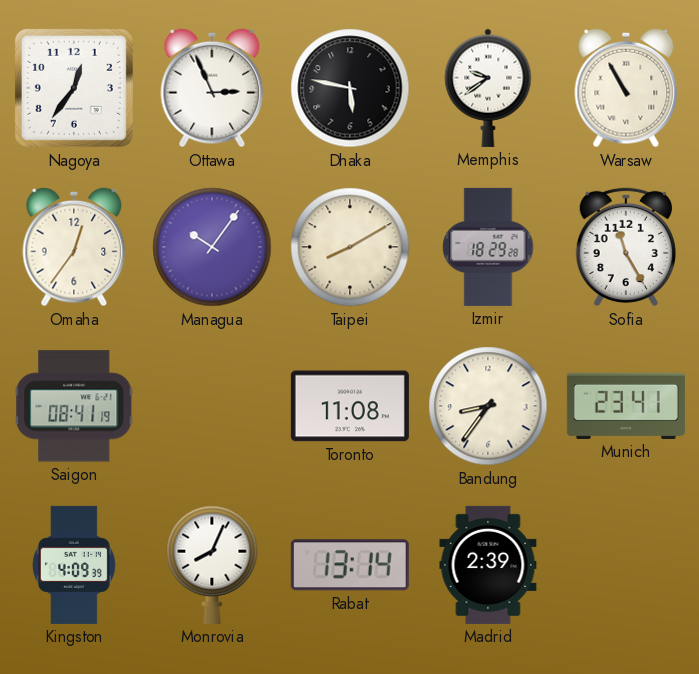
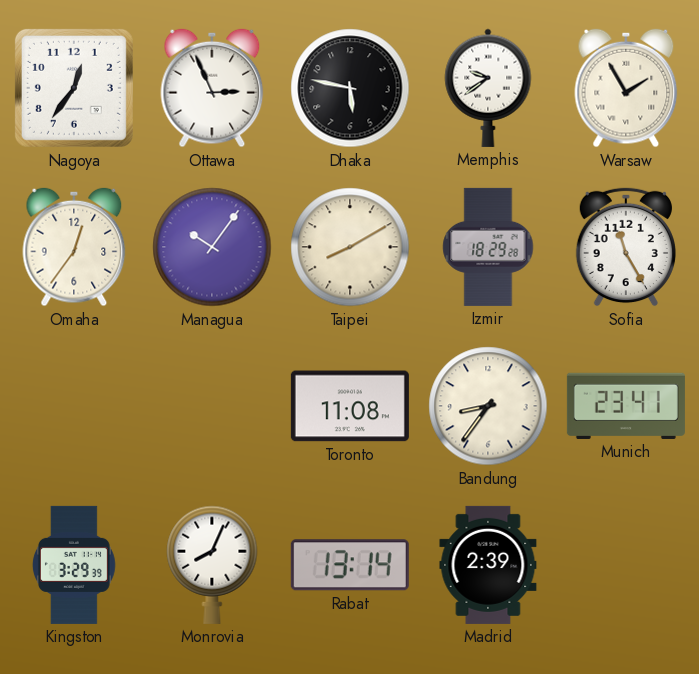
Warsaw: 10:55 -> 1:55
Saigon: 08:41 -> none
Kingston: 4:09 -> 3:29
